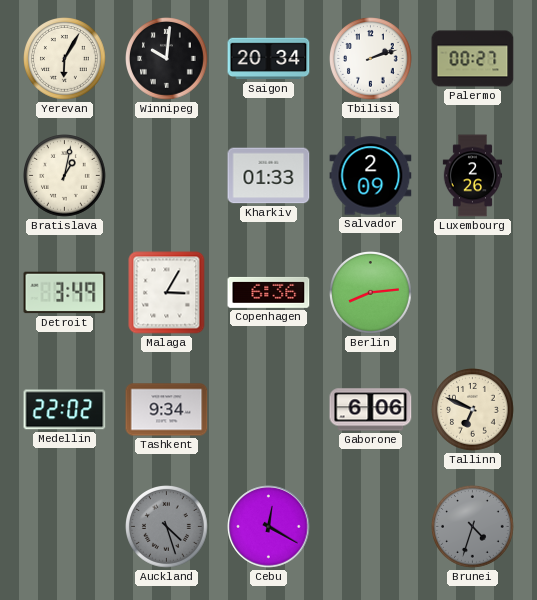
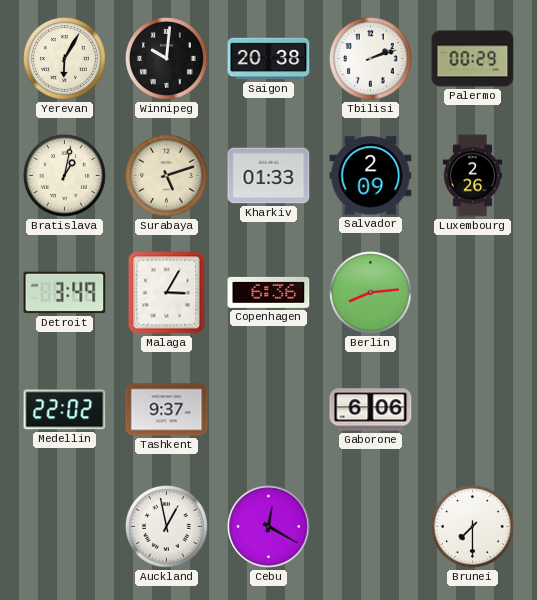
Saigon: 20:34 -> 20:38
Palermo: 00:27 -> 00:29
Surabaya: none -> 5:12
Tashkent: 9:34 -> 9:37
Tallinn: 6:49 -> none
Auckland: 4:27 -> 12:58
Auckland dial: grey -> white
Brunei: 4:33 -> 7:30
Brunei dial: grey -> white
